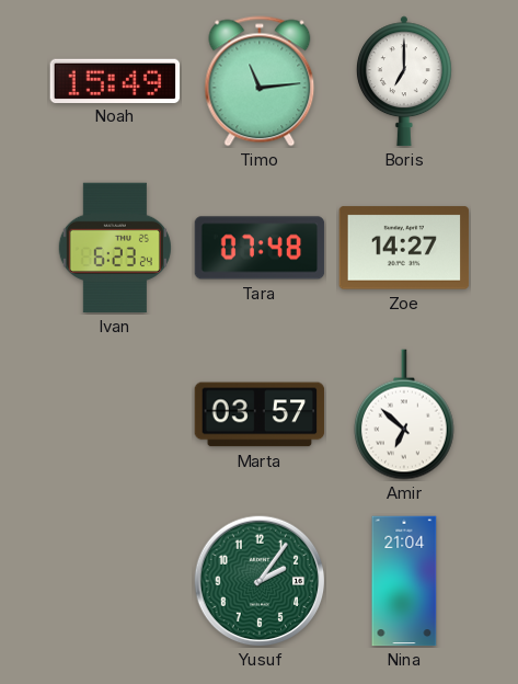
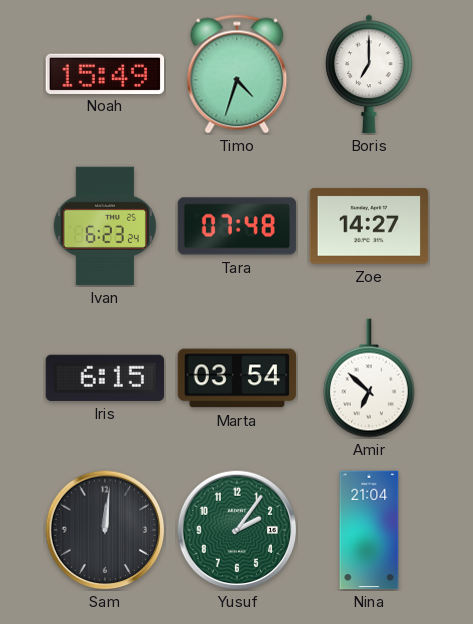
Timo: 11:14 -> 4:33
Iris: none -> 6:15
Marta: 03:57 -> 03:54
Sam: none -> 12:01
